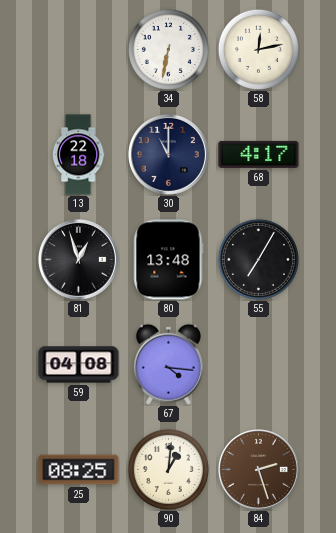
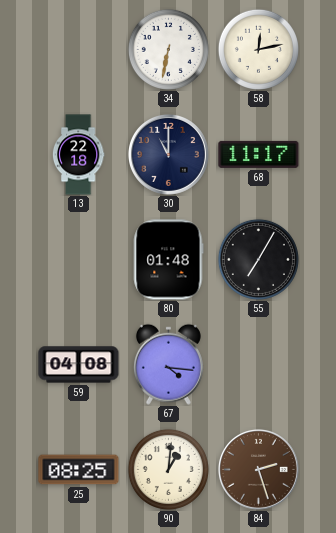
68: 4:17 -> 11:17
81: 12:57 -> none
80: 13:48 -> 01:48
